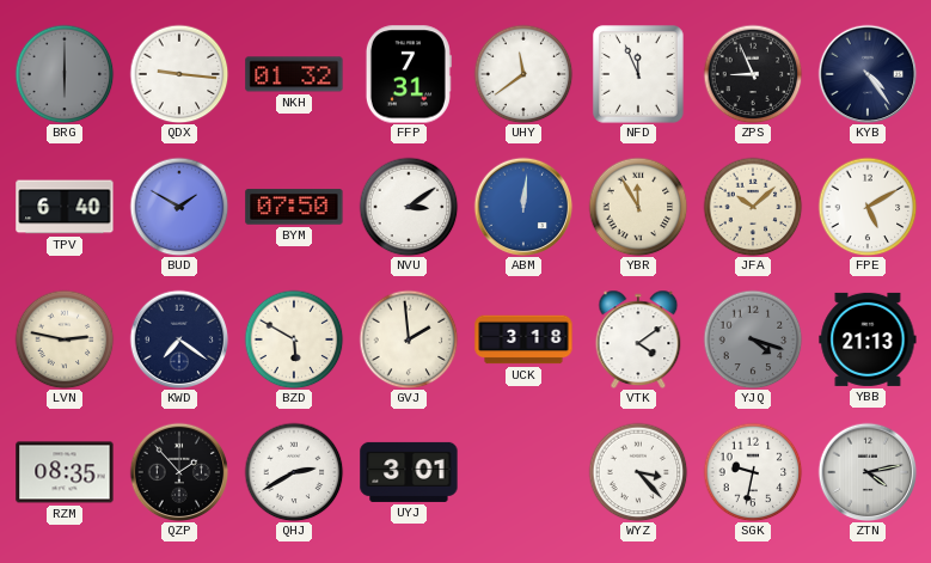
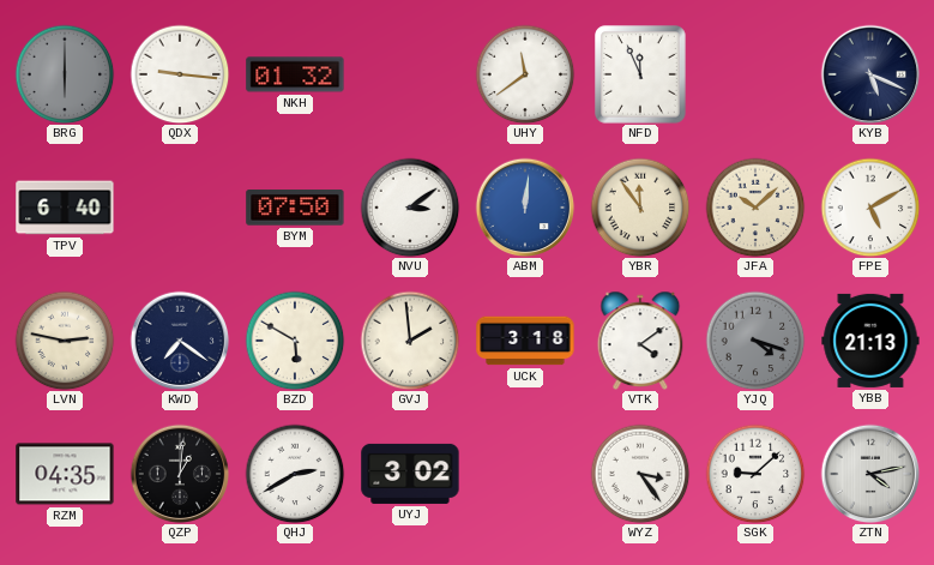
FFP: 7:31 -> none
ZPS: 8:56 -> none
KYB: 4:24 -> 5:19
BUD: 1:50 -> none
YBR: 11:55 -> 11:54
RZM: 08:35 -> 04:35
QZP: 1:53 -> 1:01
UYJ: 3:01 -> 3:02
WYZ: 3:23 -> 3:24
SGK: 9:32 -> 9:08
